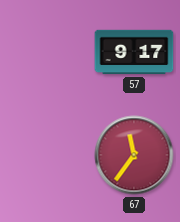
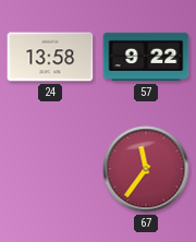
24: none -> 13:58
57: 9:17 -> 9:22
